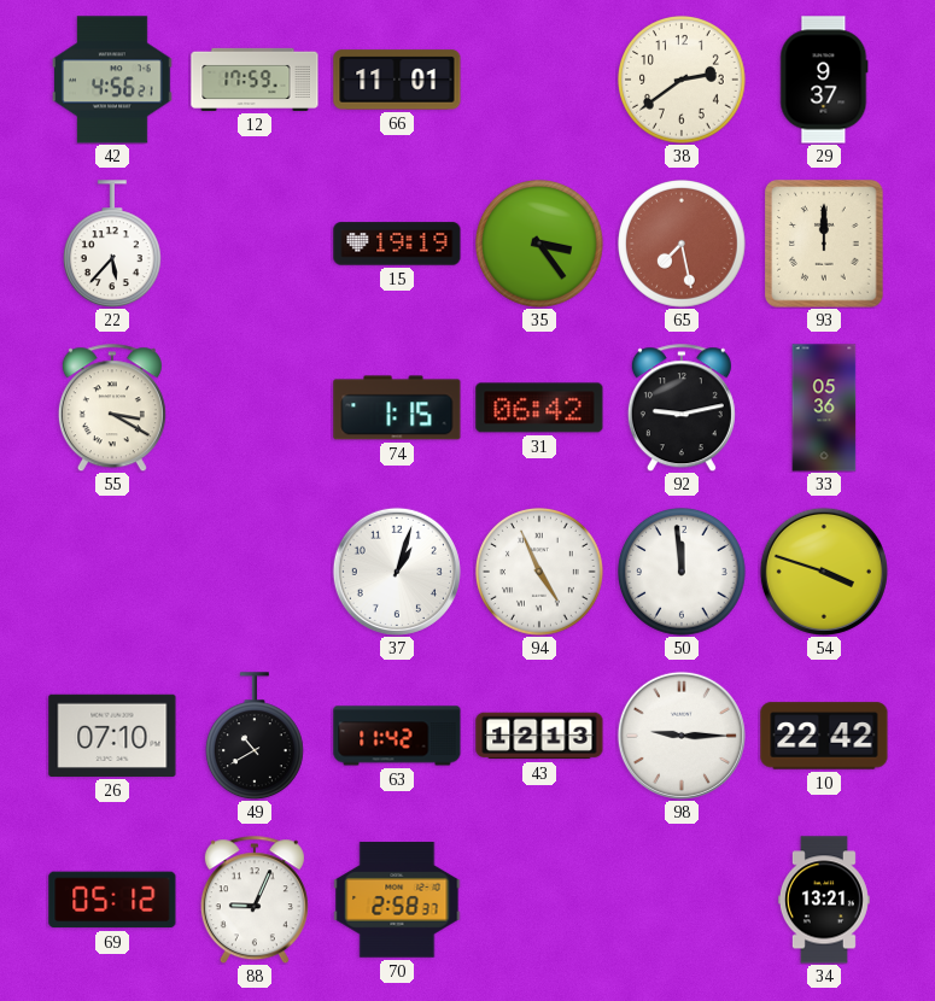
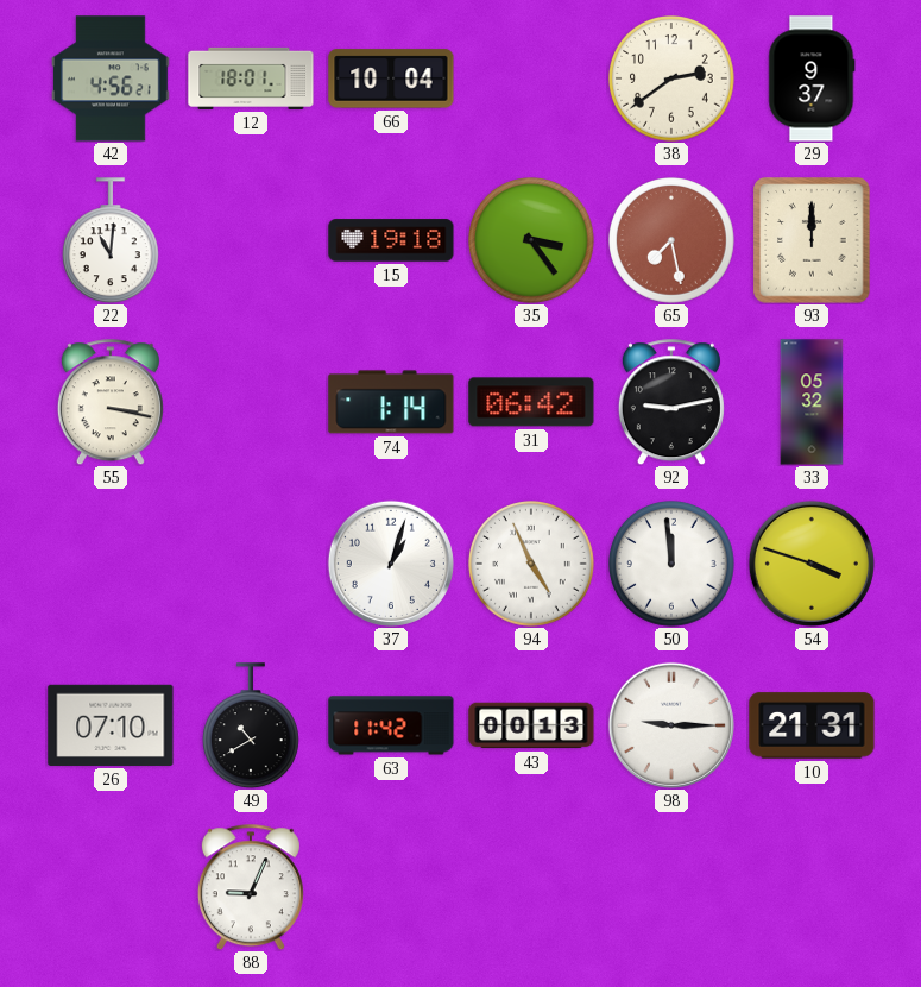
12: 17:59 -> 18:01
66: 11:01 -> 10:04
22: 5:37 -> 11:01
15: 19:19 -> 19:18
55: 3:20 -> 3:17
74: 1:15 -> 1:14
33: 05:36 -> 05:32
43: 12:13 -> 00:13
10: 22:42 -> 21:31
69: 05:12 -> none
70: 2:58 -> none
34: 13:21 -> none
